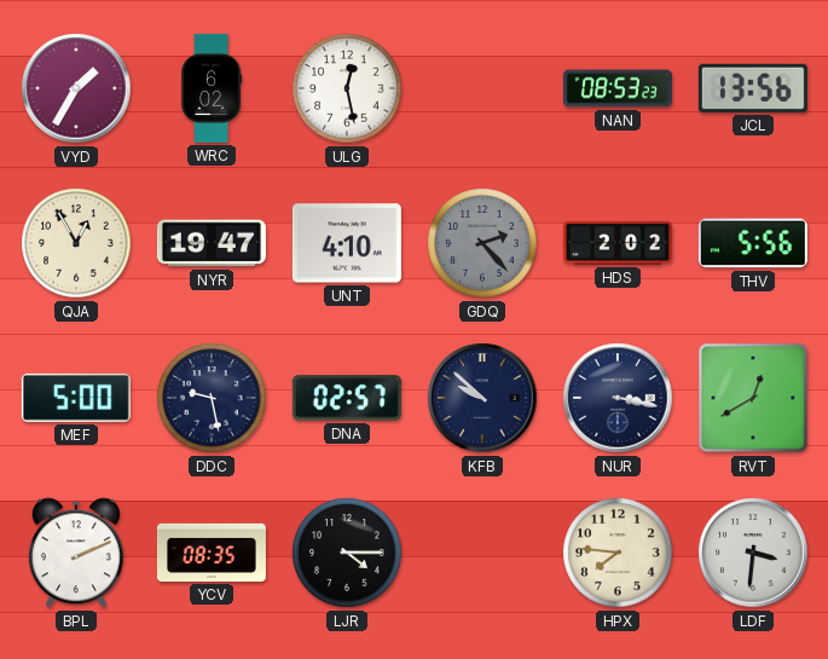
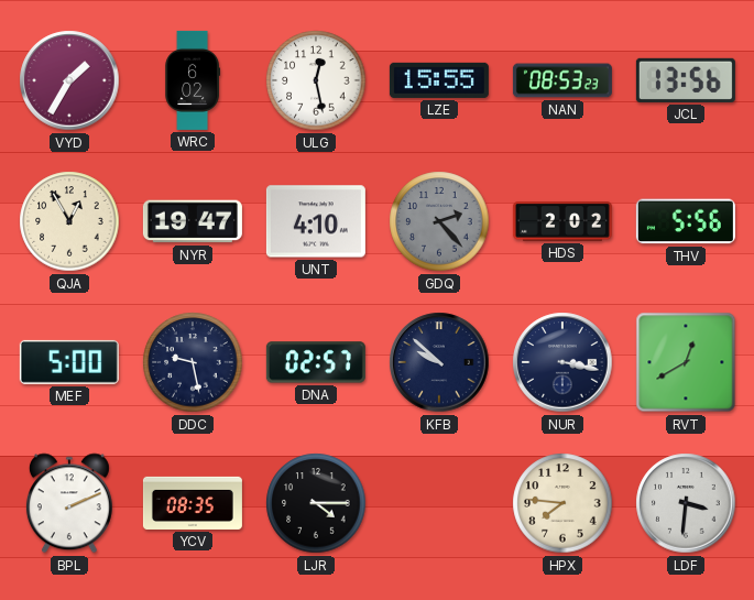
LZE: none -> 15:55
